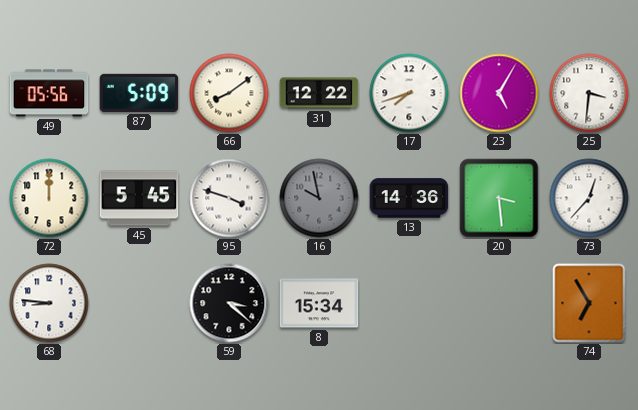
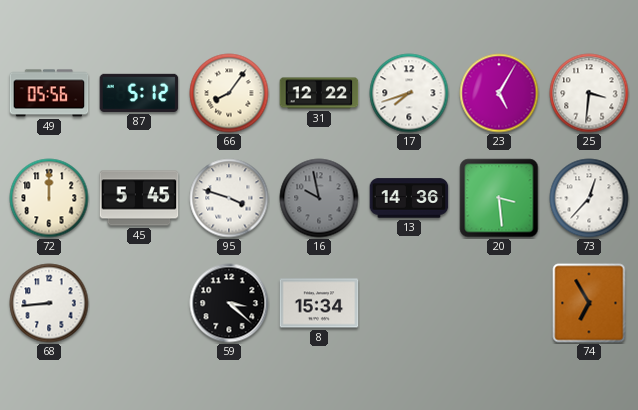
87: 5:09 -> 5:12
66: 8:09 -> 8:06
68: 8:46 -> 8:44
